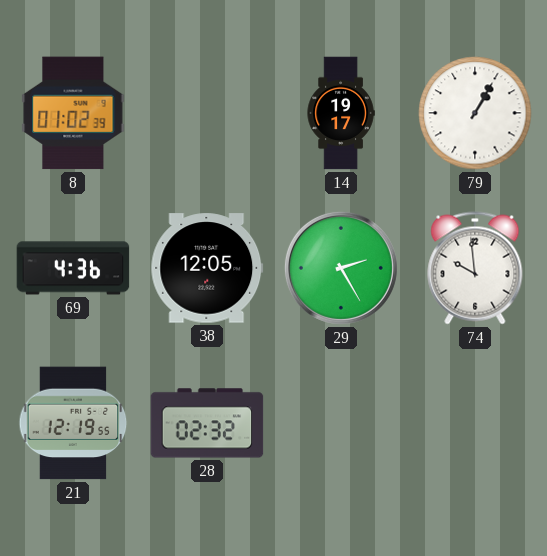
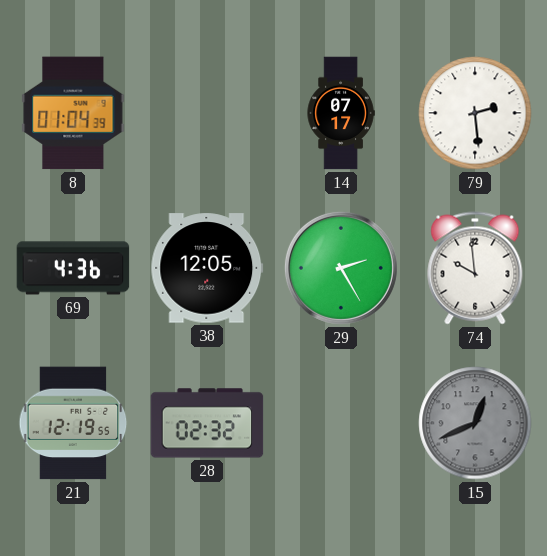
8: 01:02 -> 01:04
14: 19:17 -> 07:17
79: 1:05 -> 2:29
15: none -> 12:41
